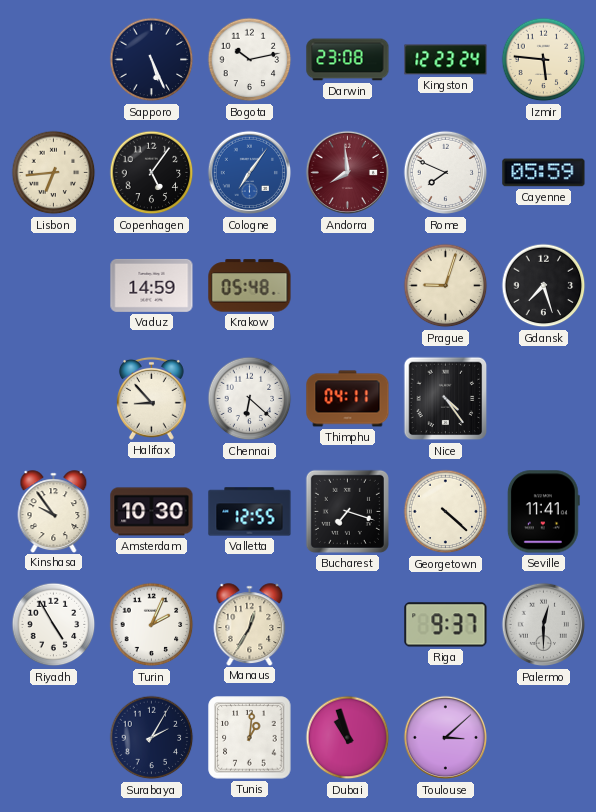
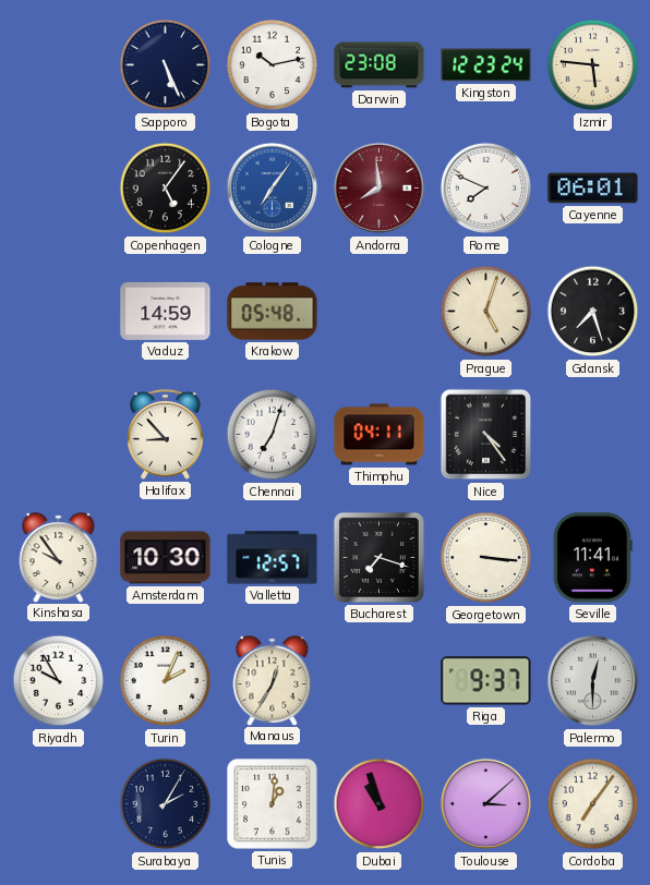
Lisbon: 6:44 -> none
Cayenne: 05:59 -> 06:01
Prague: 9:03 -> 5:03
Chennai: 6:22 -> 7:03
Valletta: 12:55 -> 12:57
Georgetown: 4:22 -> 3:16
Riyadh: 4:55 -> 9:55
Cordoba: none -> 7:06
